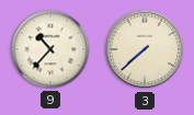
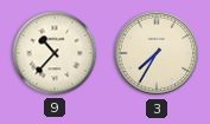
3: 7:38 -> 7:35
